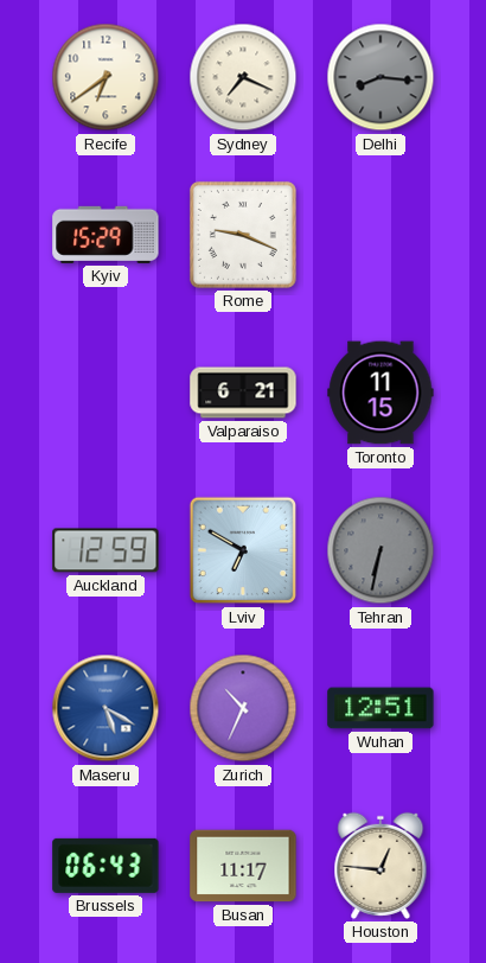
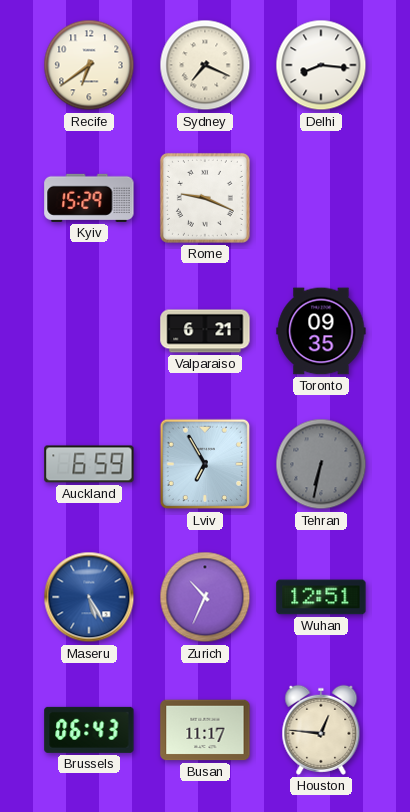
Delhi dial: grey -> white
Toronto: 11:15 -> 09:35
Auckland: 12:59 -> 6:59
Lviv: 6:50 -> 6:55
Maseru: 5:20 -> 5:25
